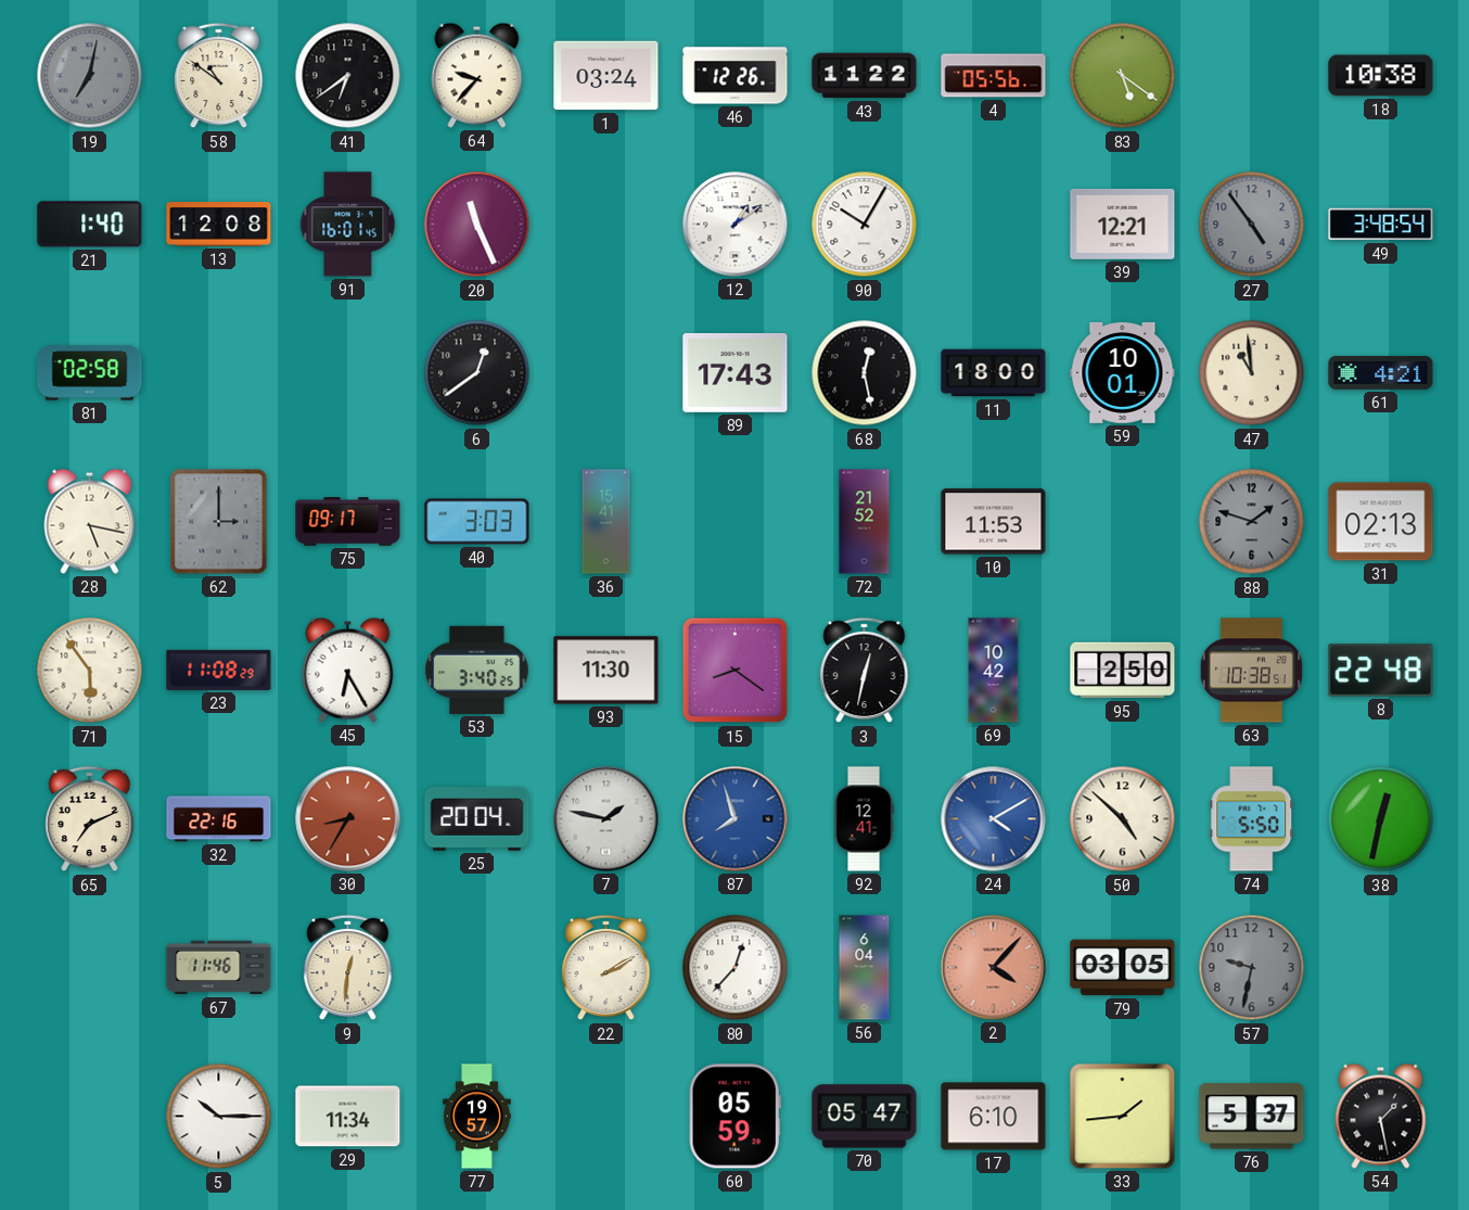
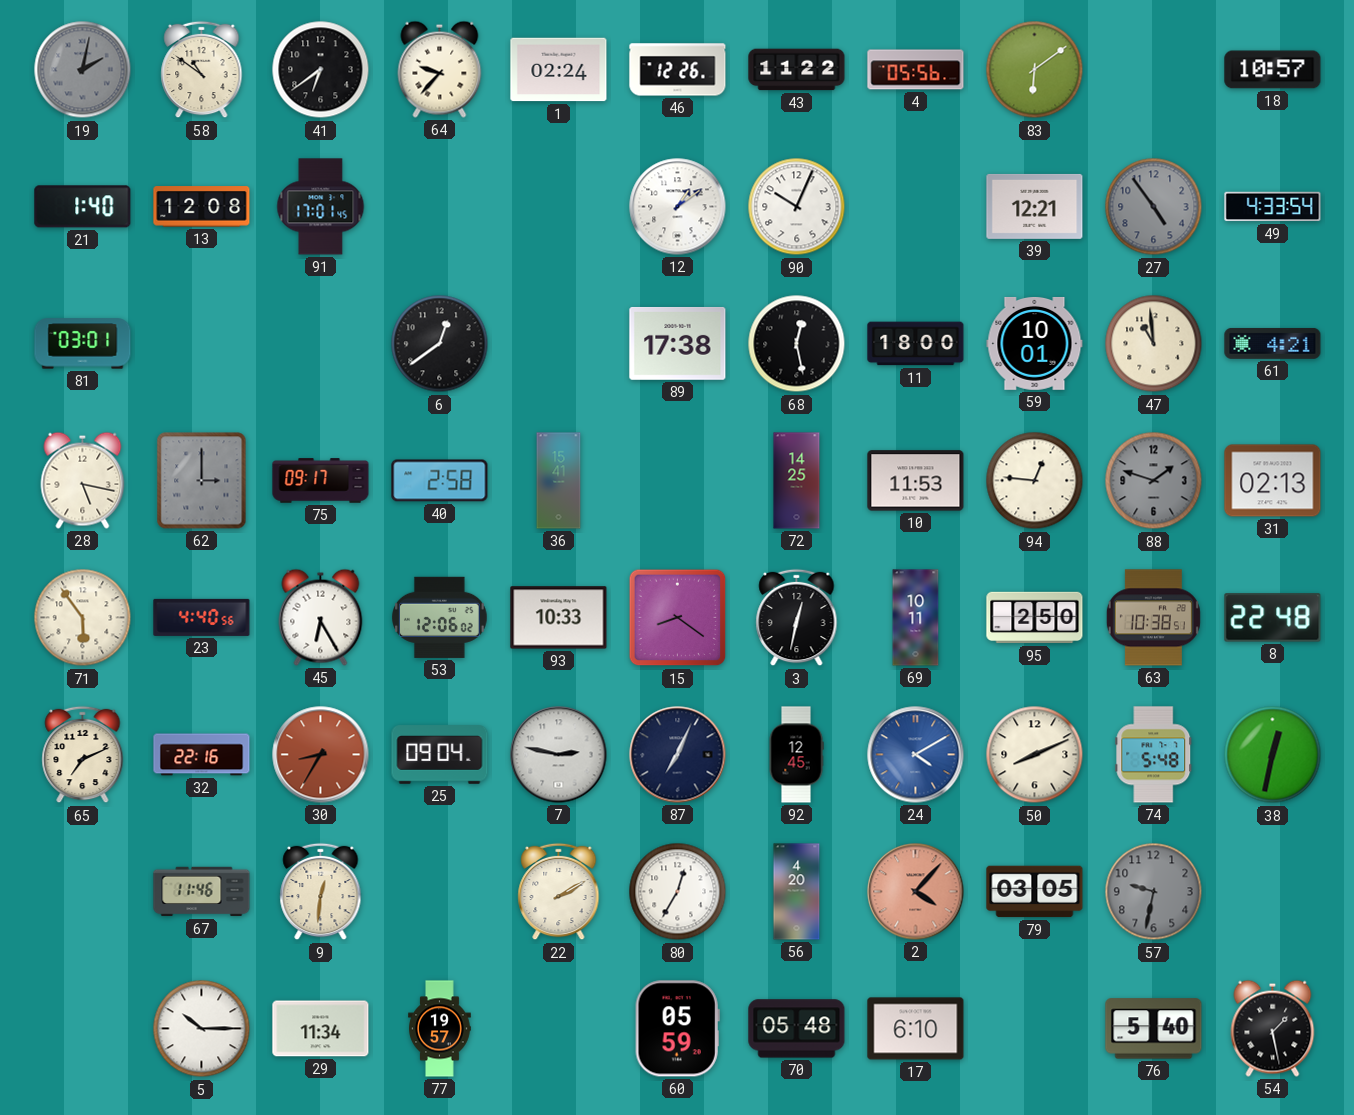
19: 7:02 -> 2:02
1: 03:24 -> 02:24
83: 5:21 -> 6:09
18: 10:38 -> 10:57
91: 16:01 -> 17:01
20: 11:26 -> none
90: 10:05 -> 10:04
49: 3:48 -> 4:33
81: 02:58 -> 03:01
89: 17:43 -> 17:38
40: 3:03 -> 2:58
72: 21:52 -> 14:25
94: none -> 12:46
23: 11:08 -> 4:40
53: 3:40 -> 12:06
93: 11:30 -> 10:33
69: 10:42 -> 10:11
25: 20:04 -> 09:04
7: 1:47 -> 2:47
87: 7:57 -> 7:04
87 dial: blue -> navy
92: 12:41 -> 12:45
50: 4:52 -> 8:11
74: 5:50 -> 5:48
80: 12:37 -> 12:35
56: 6:04 -> 4:20
70: 05:47 -> 05:48
33: 1:44 -> none
76: 5:37 -> 5:40
